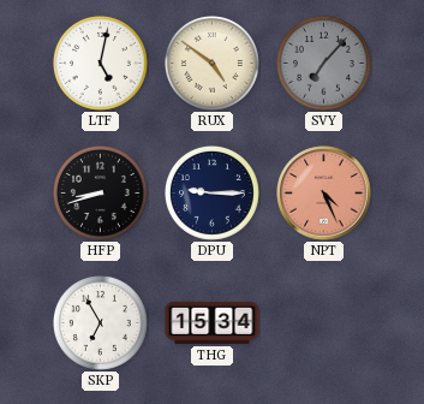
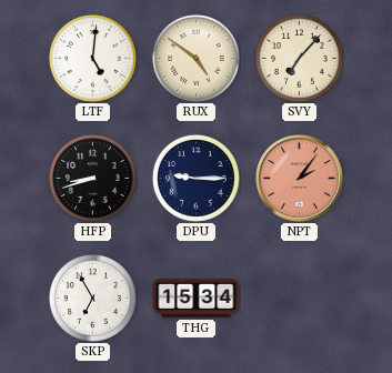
LTF: 5:02 -> 5:01
SVY dial: grey -> cream
NPT: 4:26 -> 2:06
